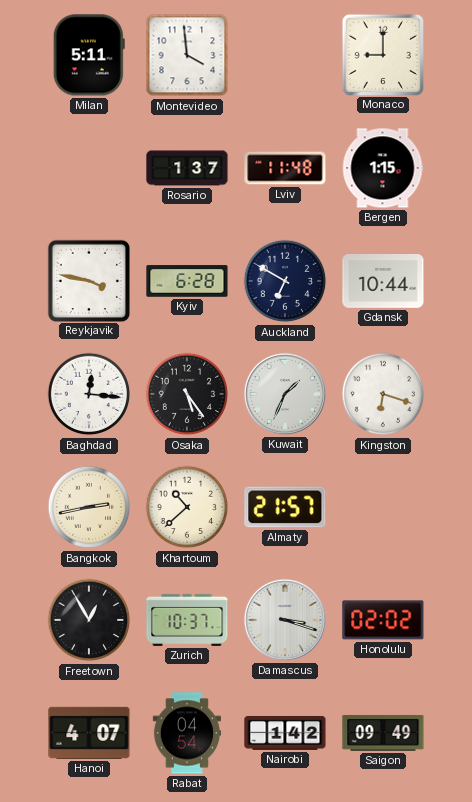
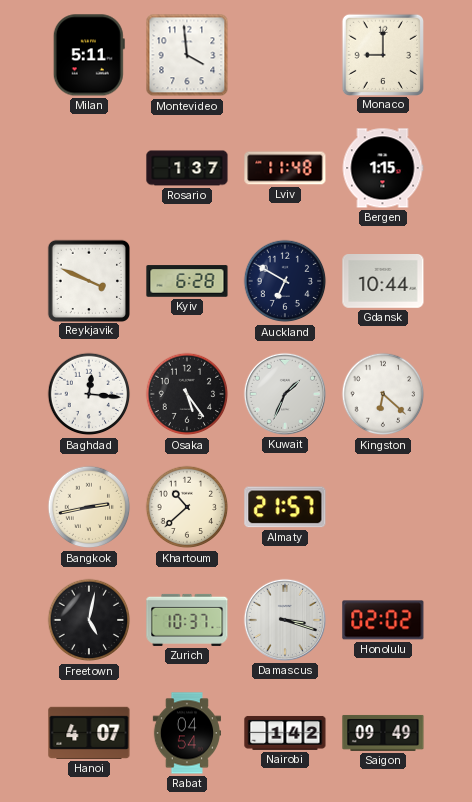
Reykjavik: 3:47 -> 3:49
Kingston: 6:18 -> 6:22
Freetown: 12:55 -> 5:02
